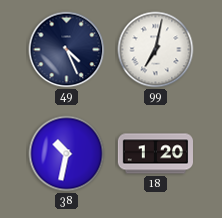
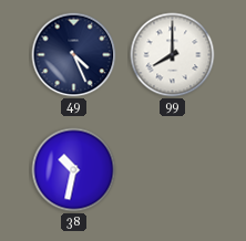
99: 7:02 -> 8:00
18: 1:20 -> none
